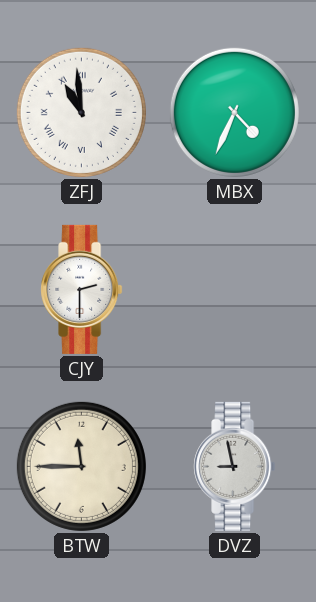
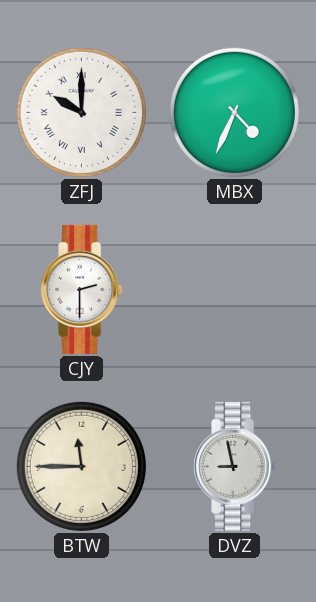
ZFJ: 10:59 -> 10:00
